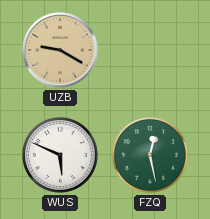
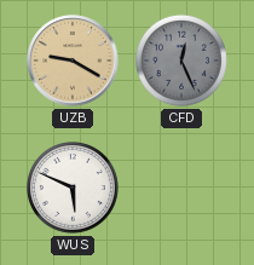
CFD: none -> 12:26
FZQ: 12:28 -> none
